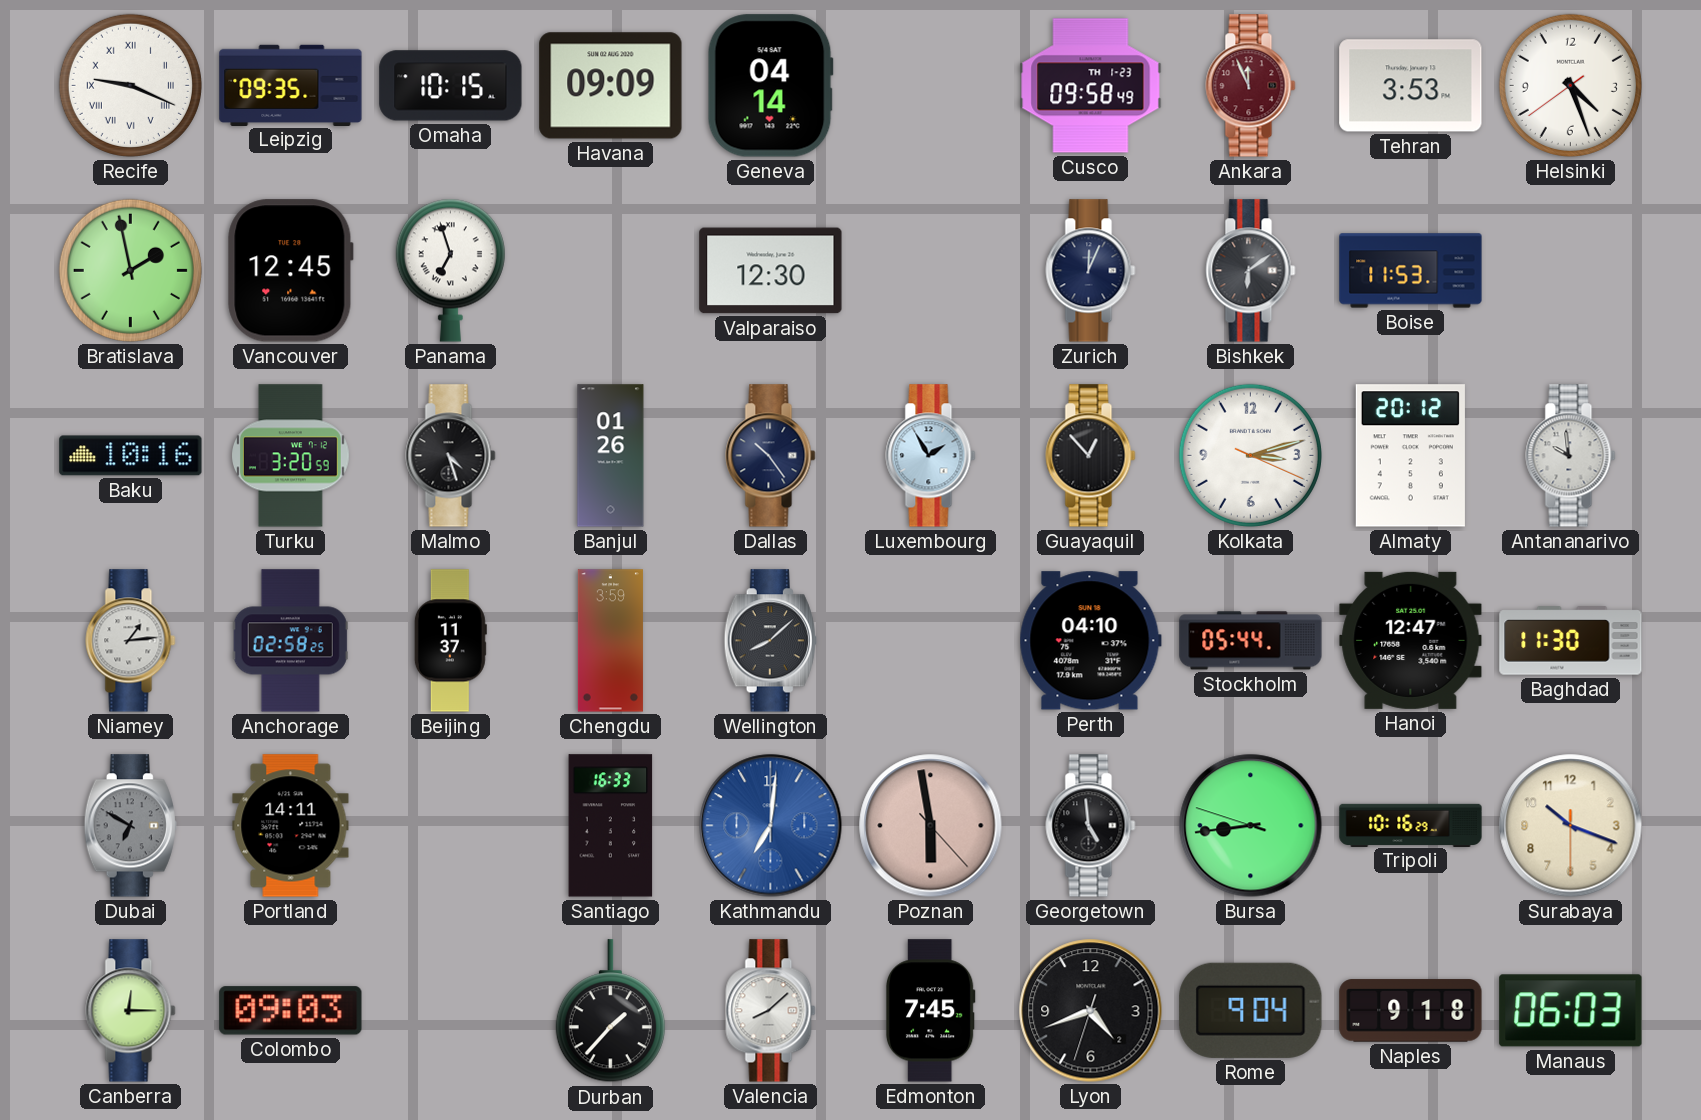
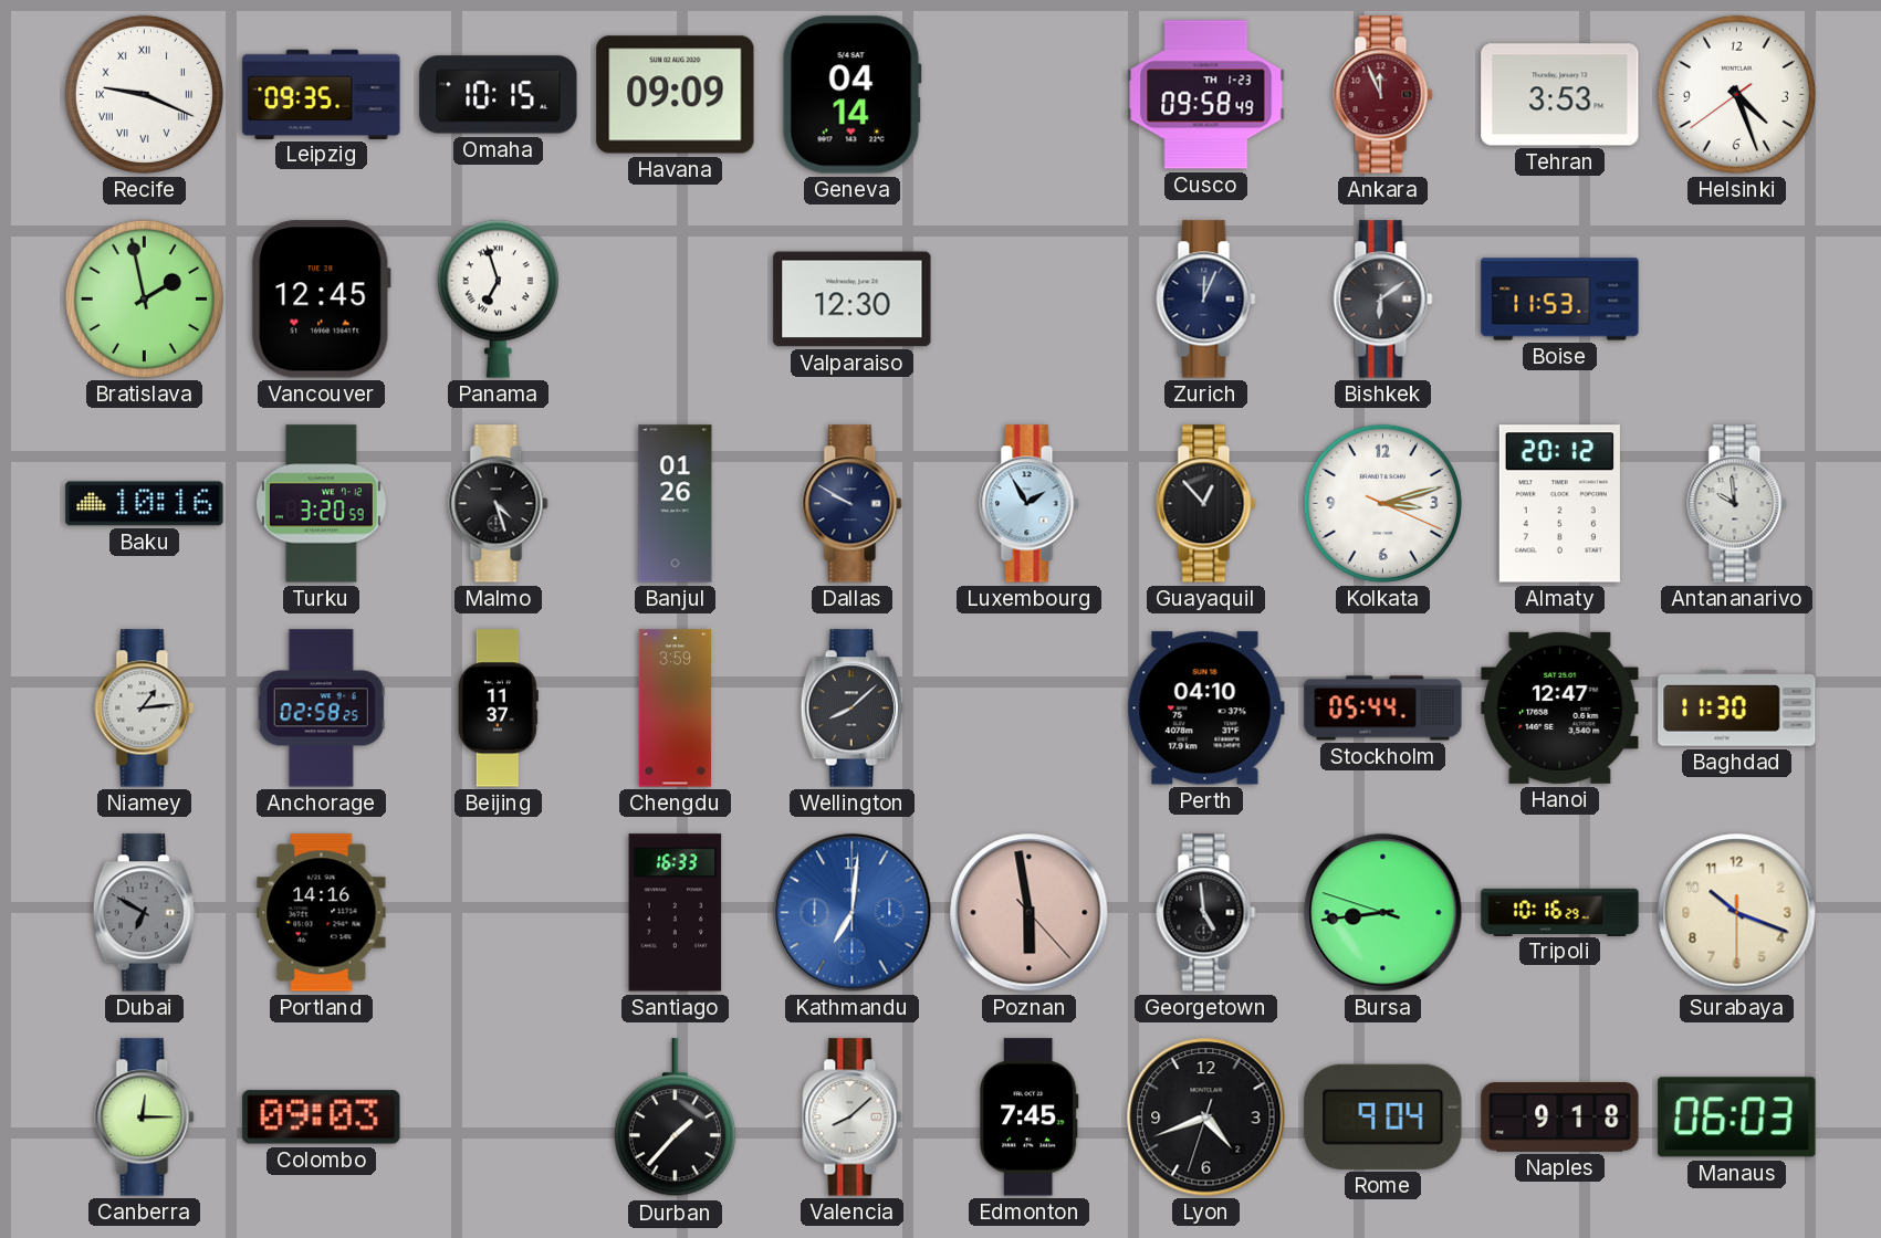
Dallas: 10:24 -> 9:50
Portland: 14:11 -> 14:16
